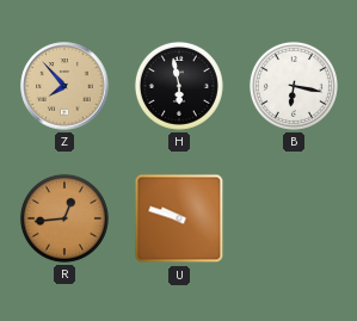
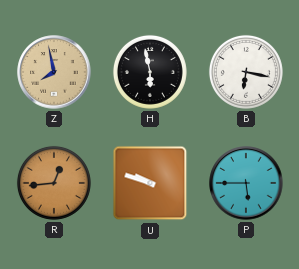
Z: 7:53 -> 7:58
P: none -> 5:45
